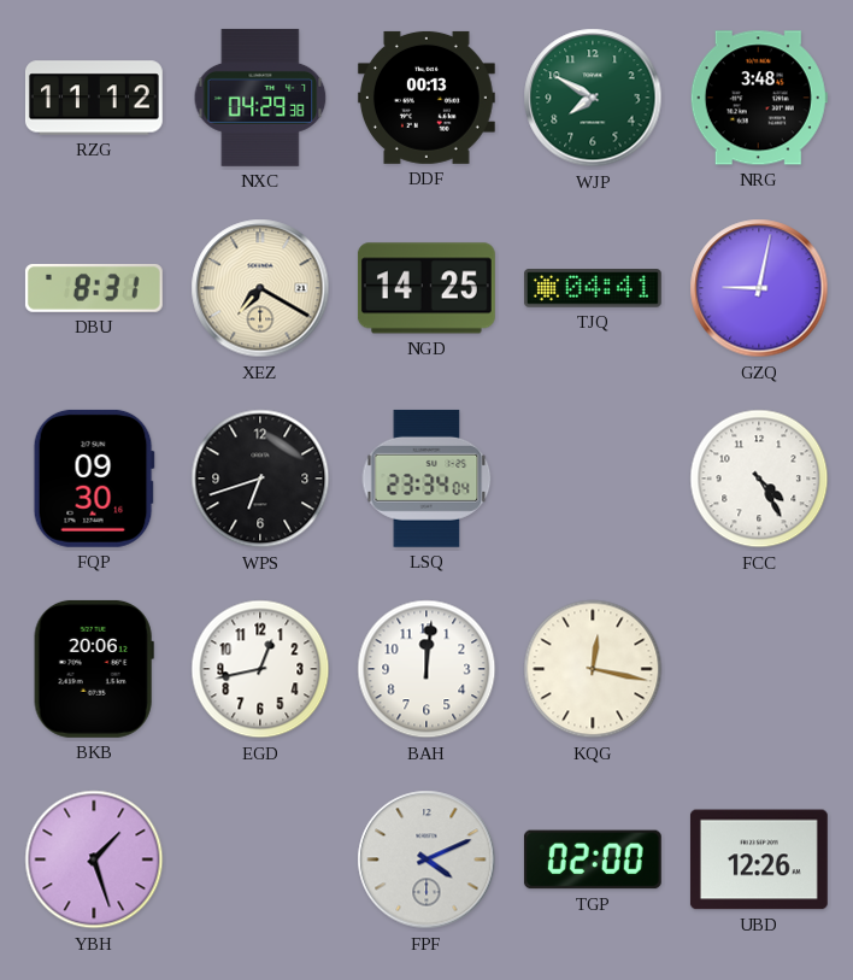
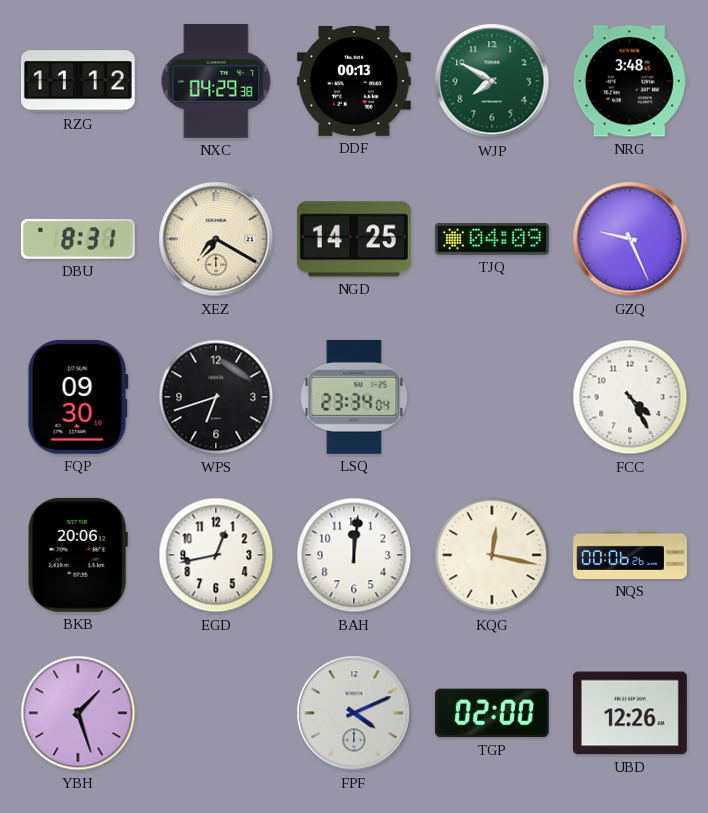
TJQ: 04:41 -> 04:09
GZQ: 9:02 -> 9:26
NQS: none -> 00:06
